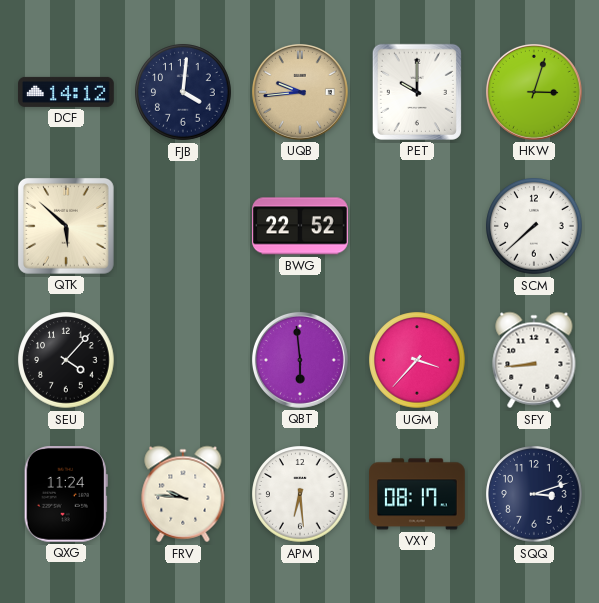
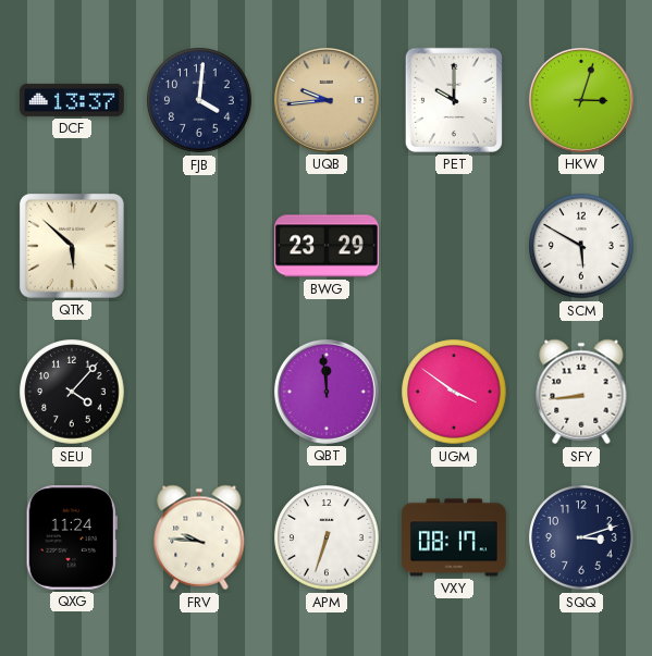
DCF: 14:12 -> 13:37
BWG: 22:52 -> 23:29
SCM: 7:38 -> 5:50
QBT: 5:59 -> 11:59
UGM: 3:37 -> 3:51
APM: 6:29 -> 6:33
